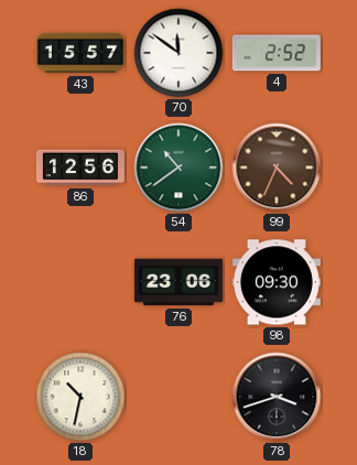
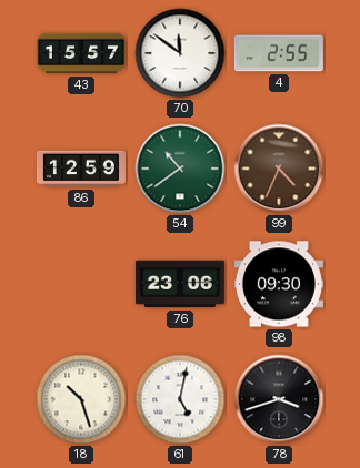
4: 2:52 -> 2:55
86: 12:56 -> 12:59
18: 10:32 -> 10:27
61: none -> 5:02
